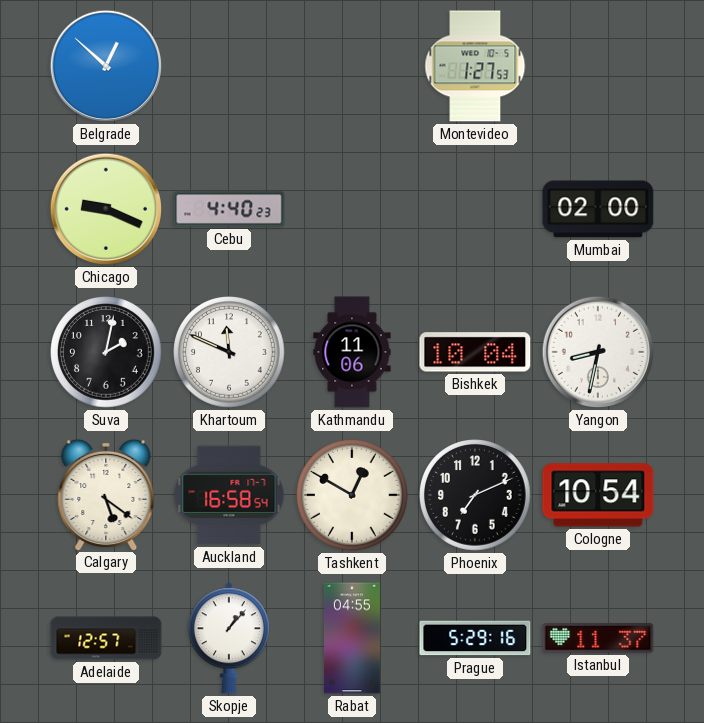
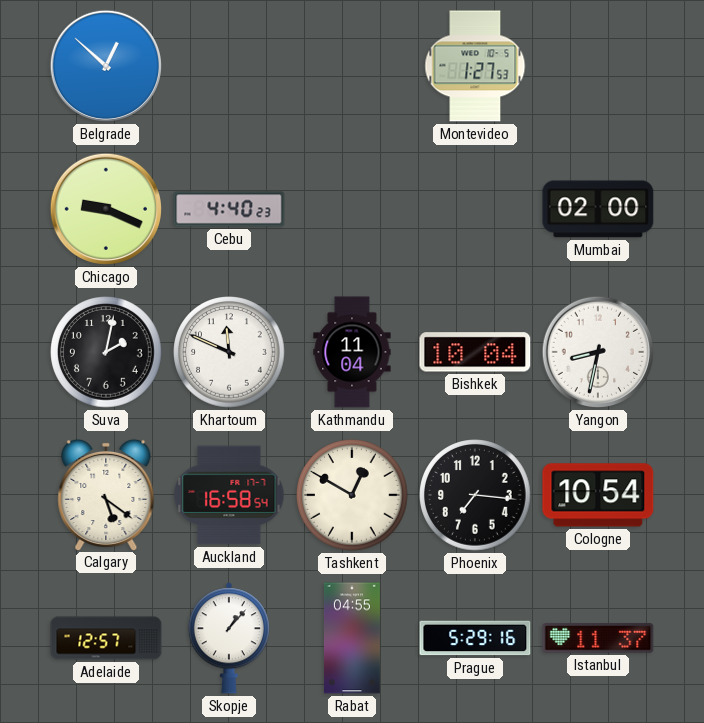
Kathmandu: 11:06 -> 11:04
Phoenix: 7:11 -> 7:16
